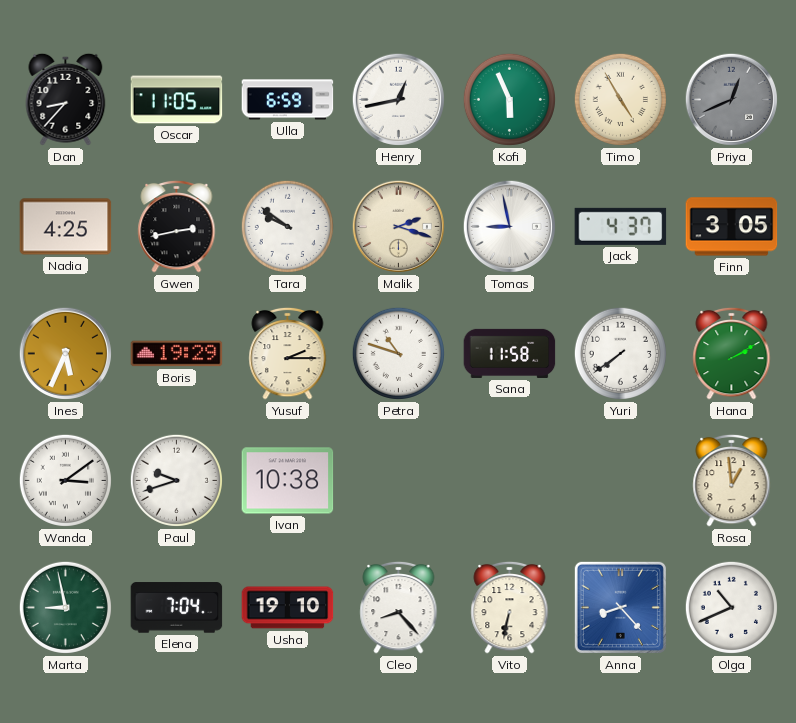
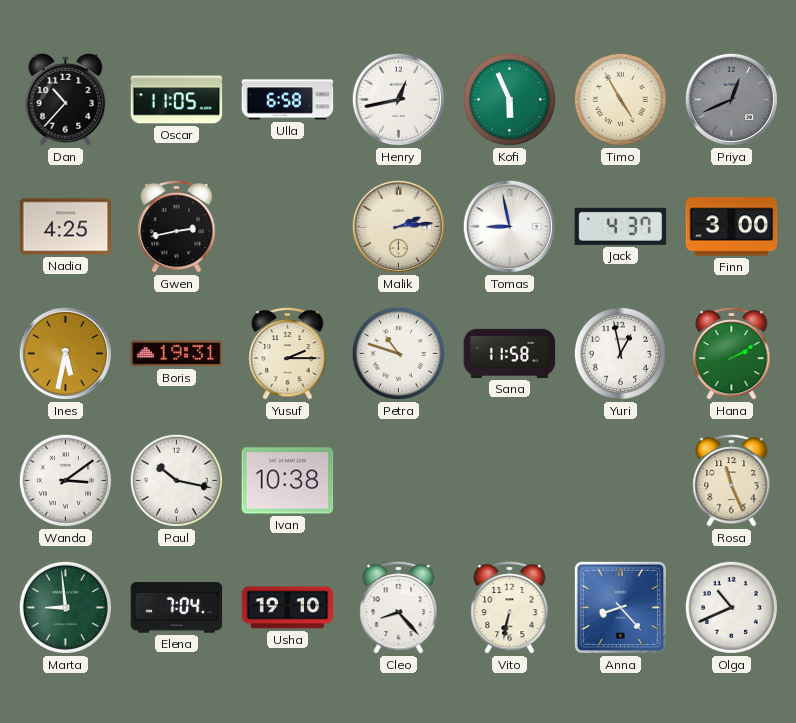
Dan: 8:37 -> 10:37
Ulla: 6:59 -> 6:58
Tara: 9:51 -> none
Malik: 2:18 -> 2:14
Finn: 3:05 -> 3:00
Ines: 5:34 -> 5:32
Boris: 19:29 -> 19:31
Yuri: 7:39 -> 12:58
Paul: 9:42 -> 10:17
Rosa: 12:59 -> 11:26
Marta: 8:58 -> 8:59
